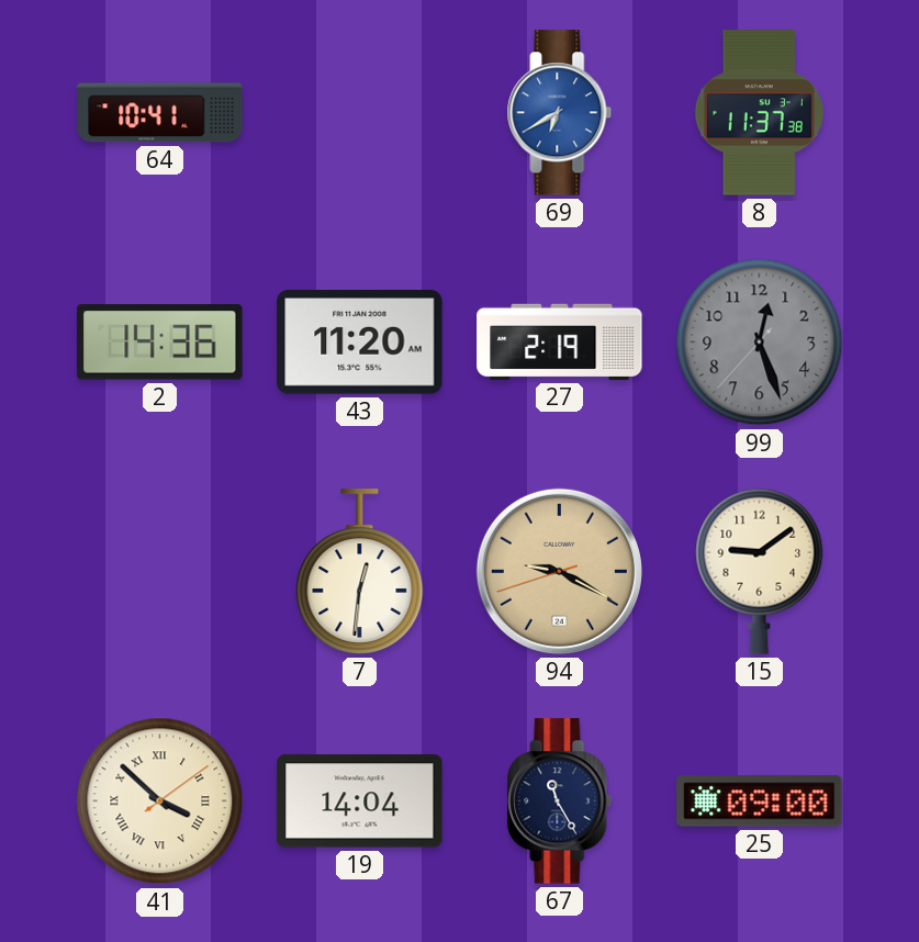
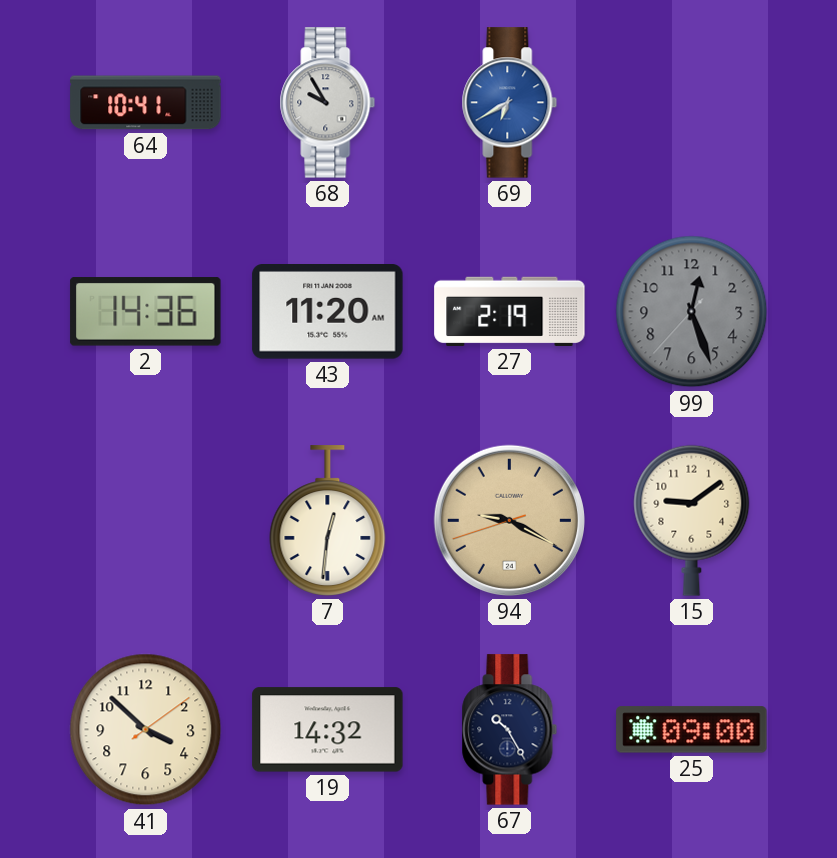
68: none -> 9:55
8: 11:37 -> none
41 numerals: Roman -> Arabic
19: 14:04 -> 14:32
67: 11:25 -> 10:25
